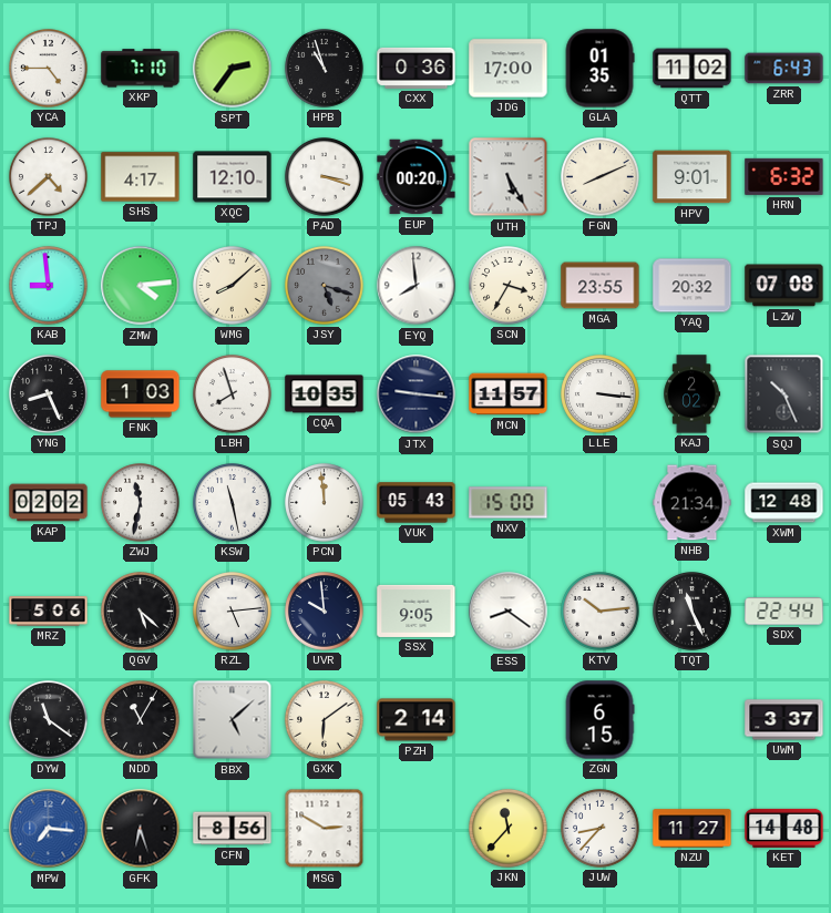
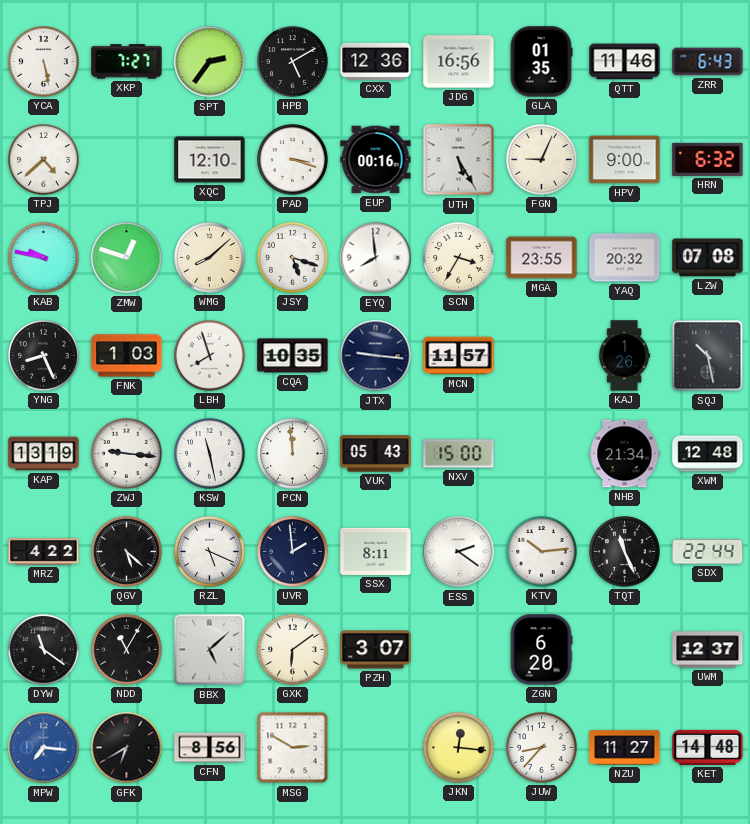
YCA: 4:45 -> 5:28
XKP: 7:10 -> 7:27
HPB: 10:57 -> 5:10
CXX: 0:36 -> 12:36
JDG: 17:00 -> 16:56
QTT: 11:02 -> 11:46
SHS: 4:17 -> none
EUP: 00:20 -> 00:16
FGN: 8:11 -> 9:04
HPV: 9:01 -> 9:00
KAB: 8:59 -> 9:47
ZMW: 4:14 -> 12:48
JSY dial: grey -> white
LLE: 3:16 -> none
KAJ: 2:02 -> 1:26
SQJ: 10:26 -> 10:28
KAP: 02:02 -> 13:19
ZWJ: 11:32 -> 9:16
MRZ: 5:06 -> 4:22
RZL: 5:14 -> 5:19
UVR: 9:59 -> 1:59
SSX: 9:05 -> 8:11
ESS: 8:21 -> 2:21
PZH: 2:14 -> 3:07
ZGN: 6:15 -> 6:20
UWM: 3:37 -> 12:37
GFK: 6:27 -> 6:40
JKN: 11:37 -> 12:16
